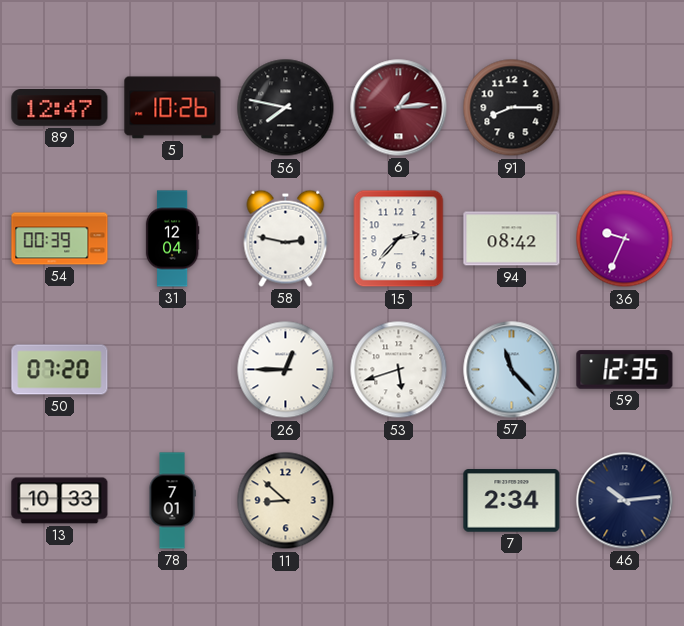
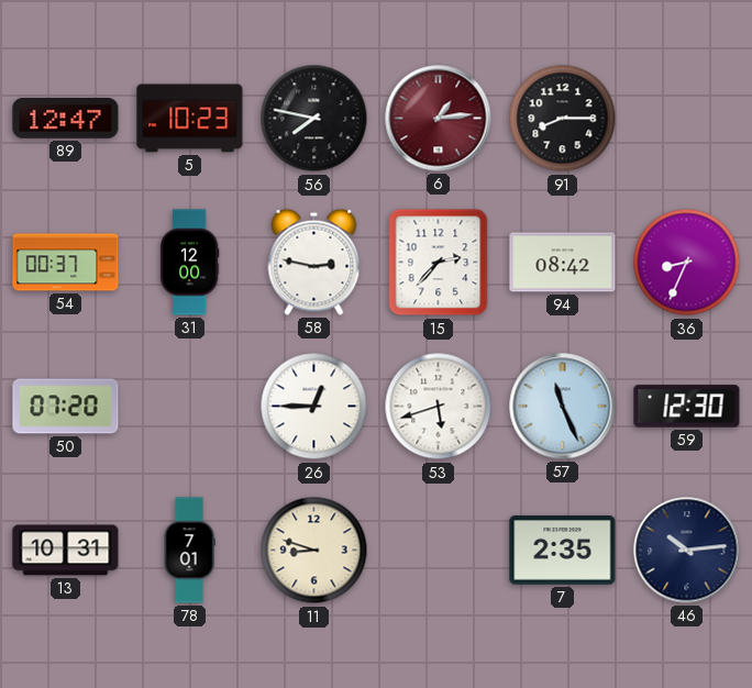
5: 10:26 -> 10:23
54: 00:39 -> 00:37
31: 12:04 -> 12:00
36: 9:34 -> 8:34
57: 11:23 -> 11:26
59: 12:35 -> 12:30
13: 10:33 -> 10:31
11: 8:52 -> 8:48
7: 2:34 -> 2:35
